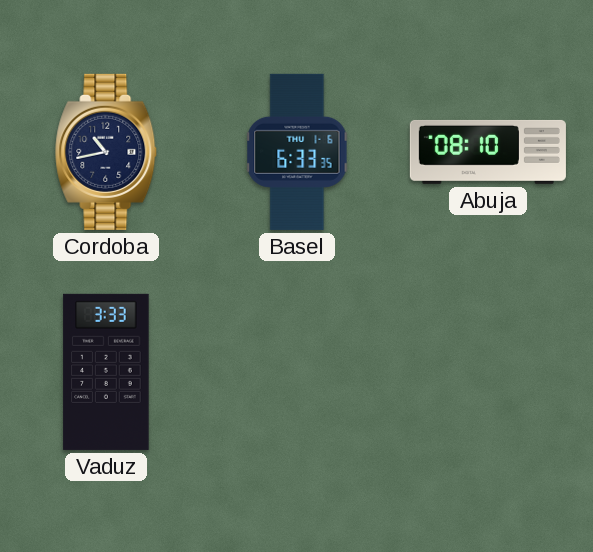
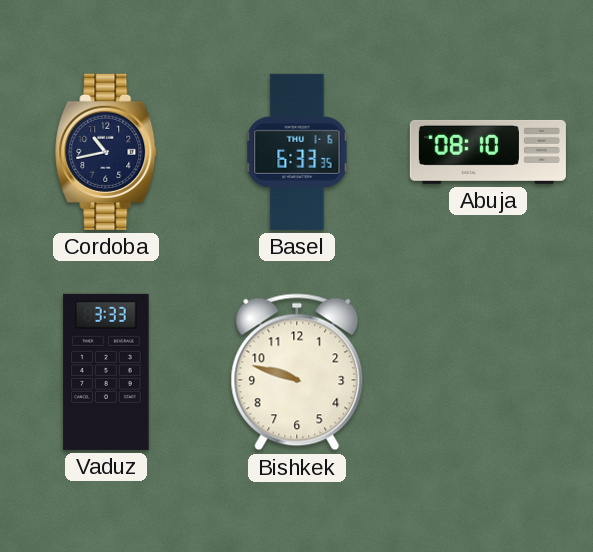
Bishkek: none -> 9:48
